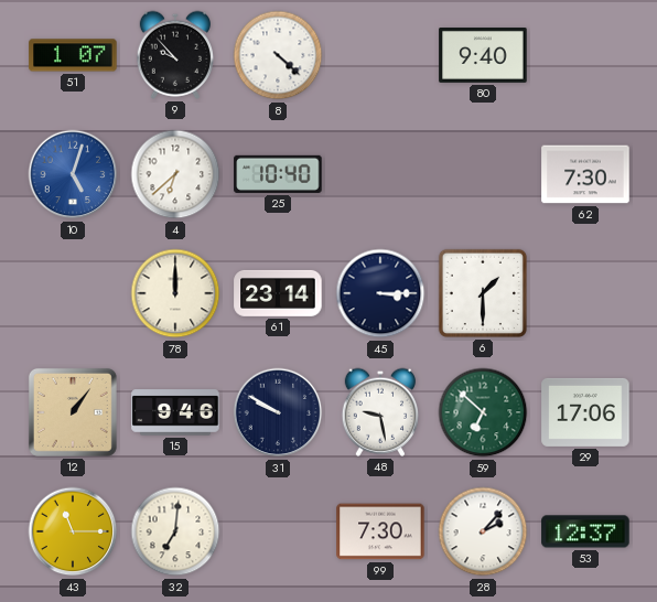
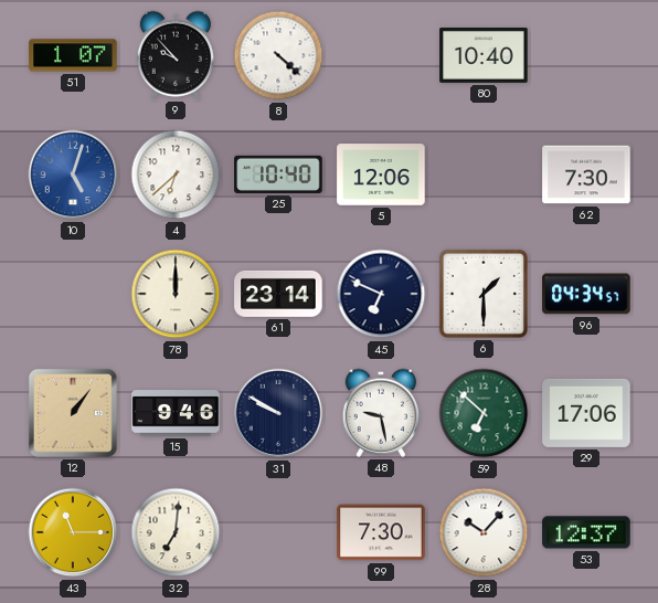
80: 9:40 -> 10:40
5: none -> 12:06
45: 3:15 -> 6:49
96: none -> 04:34
28: 2:07 -> 10:07
